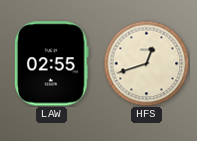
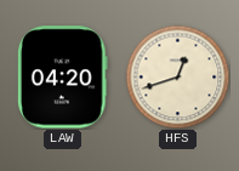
LAW: 02:55 -> 04:20
